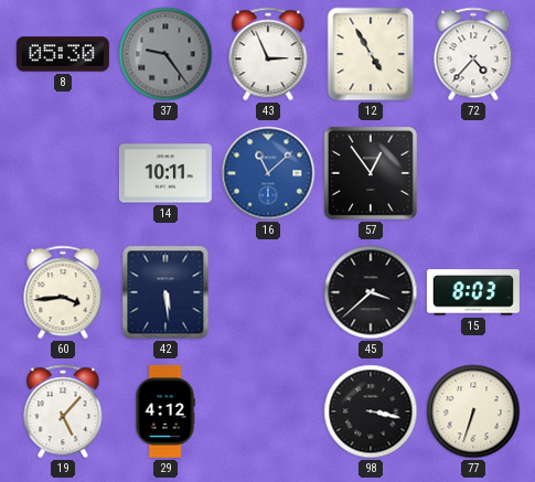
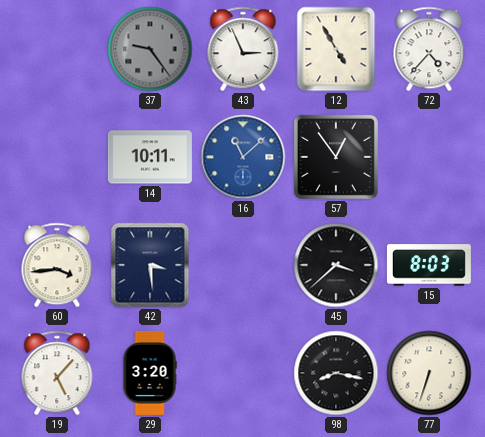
8: 05:30 -> none
42: 5:29 -> 3:29
29: 4:12 -> 3:20
98: 3:17 -> 8:17
